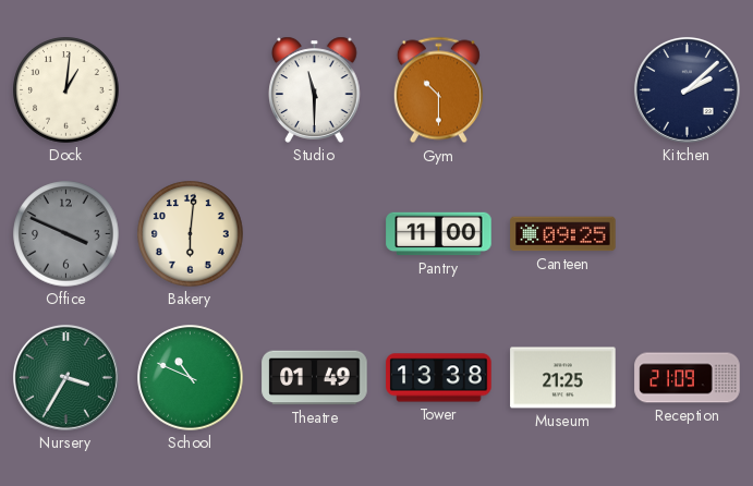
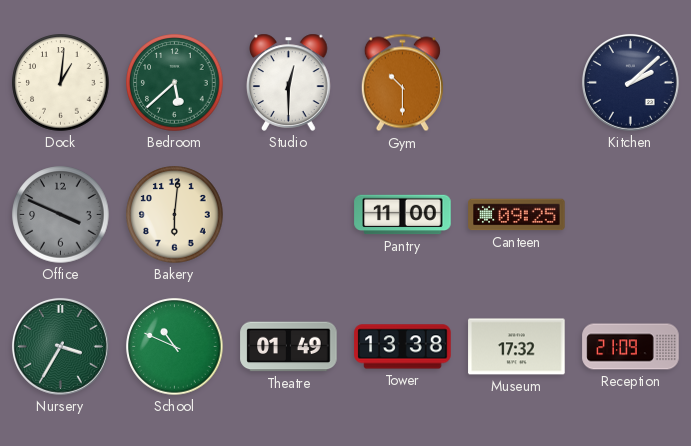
Bedroom: none -> 5:38
Studio: 11:30 -> 12:30
Museum: 21:25 -> 17:32
